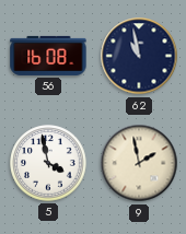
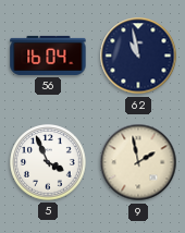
56: 16:08 -> 16:04
5: 3:58 -> 3:56
